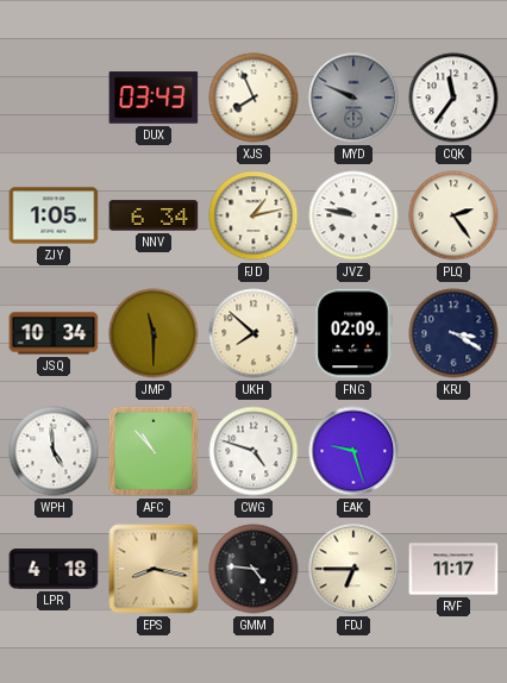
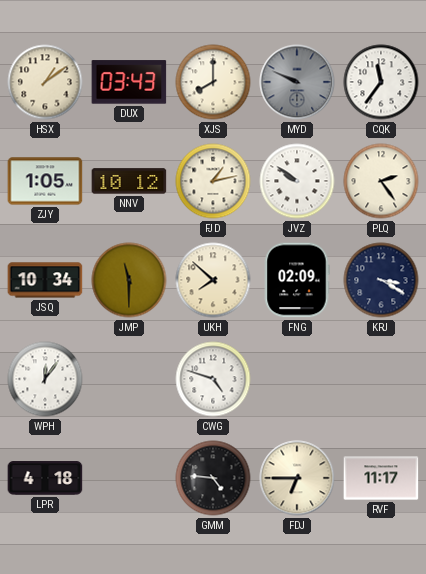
HSX: none -> 1:09
XJS: 7:56 -> 8:00
NNV: 6:34 -> 10:12
JVZ: 9:47 -> 9:51
WPH: 4:59 -> 12:06
AFC: 10:53 -> none
EAK: 9:27 -> none
EPS: 8:17 -> none
